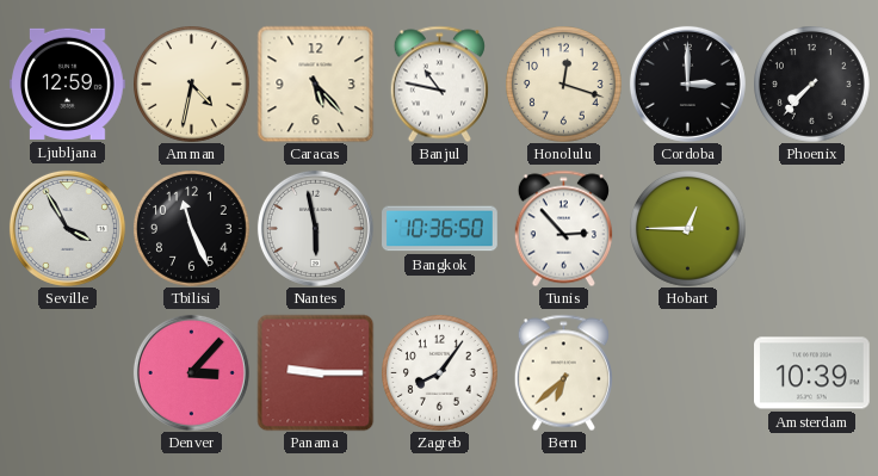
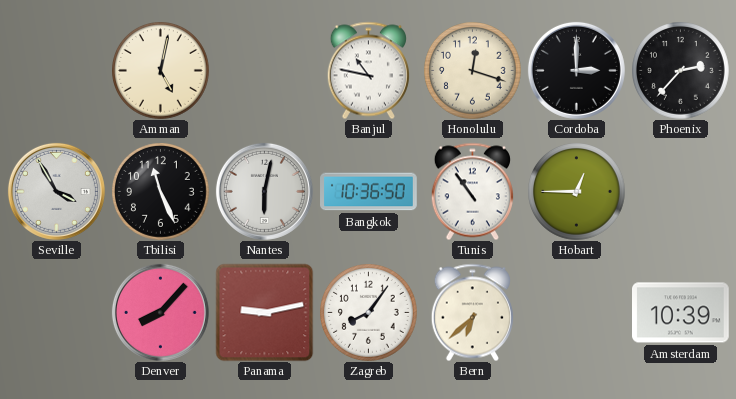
Ljubljana: 12:59 -> none
Amman: 4:32 -> 5:02
Caracas: 5:23 -> none
Phoenix: 7:37 -> 2:37
Nantes: 5:58 -> 6:02
Tunis: 2:53 -> 10:54
Denver: 3:07 -> 8:07
Panama: 9:15 -> 9:13
